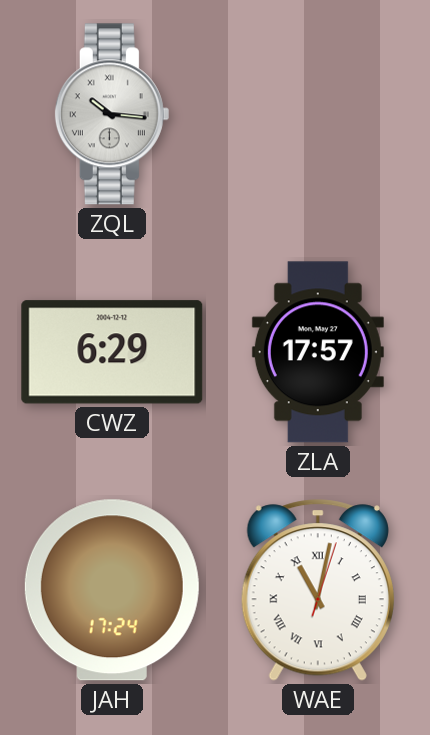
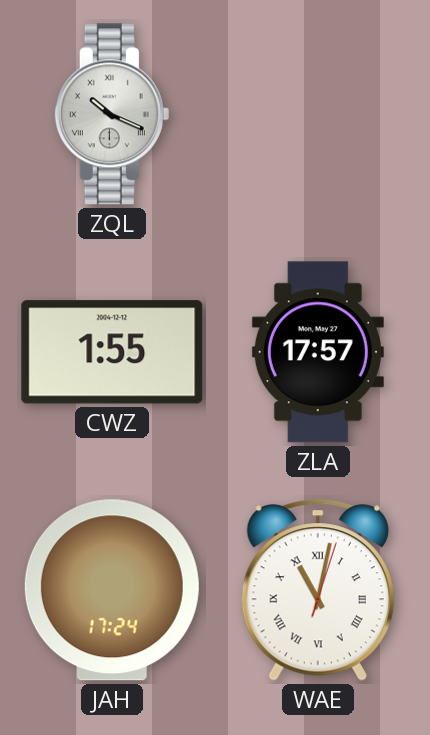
ZQL: 10:16 -> 10:19
CWZ: 6:29 -> 1:55
